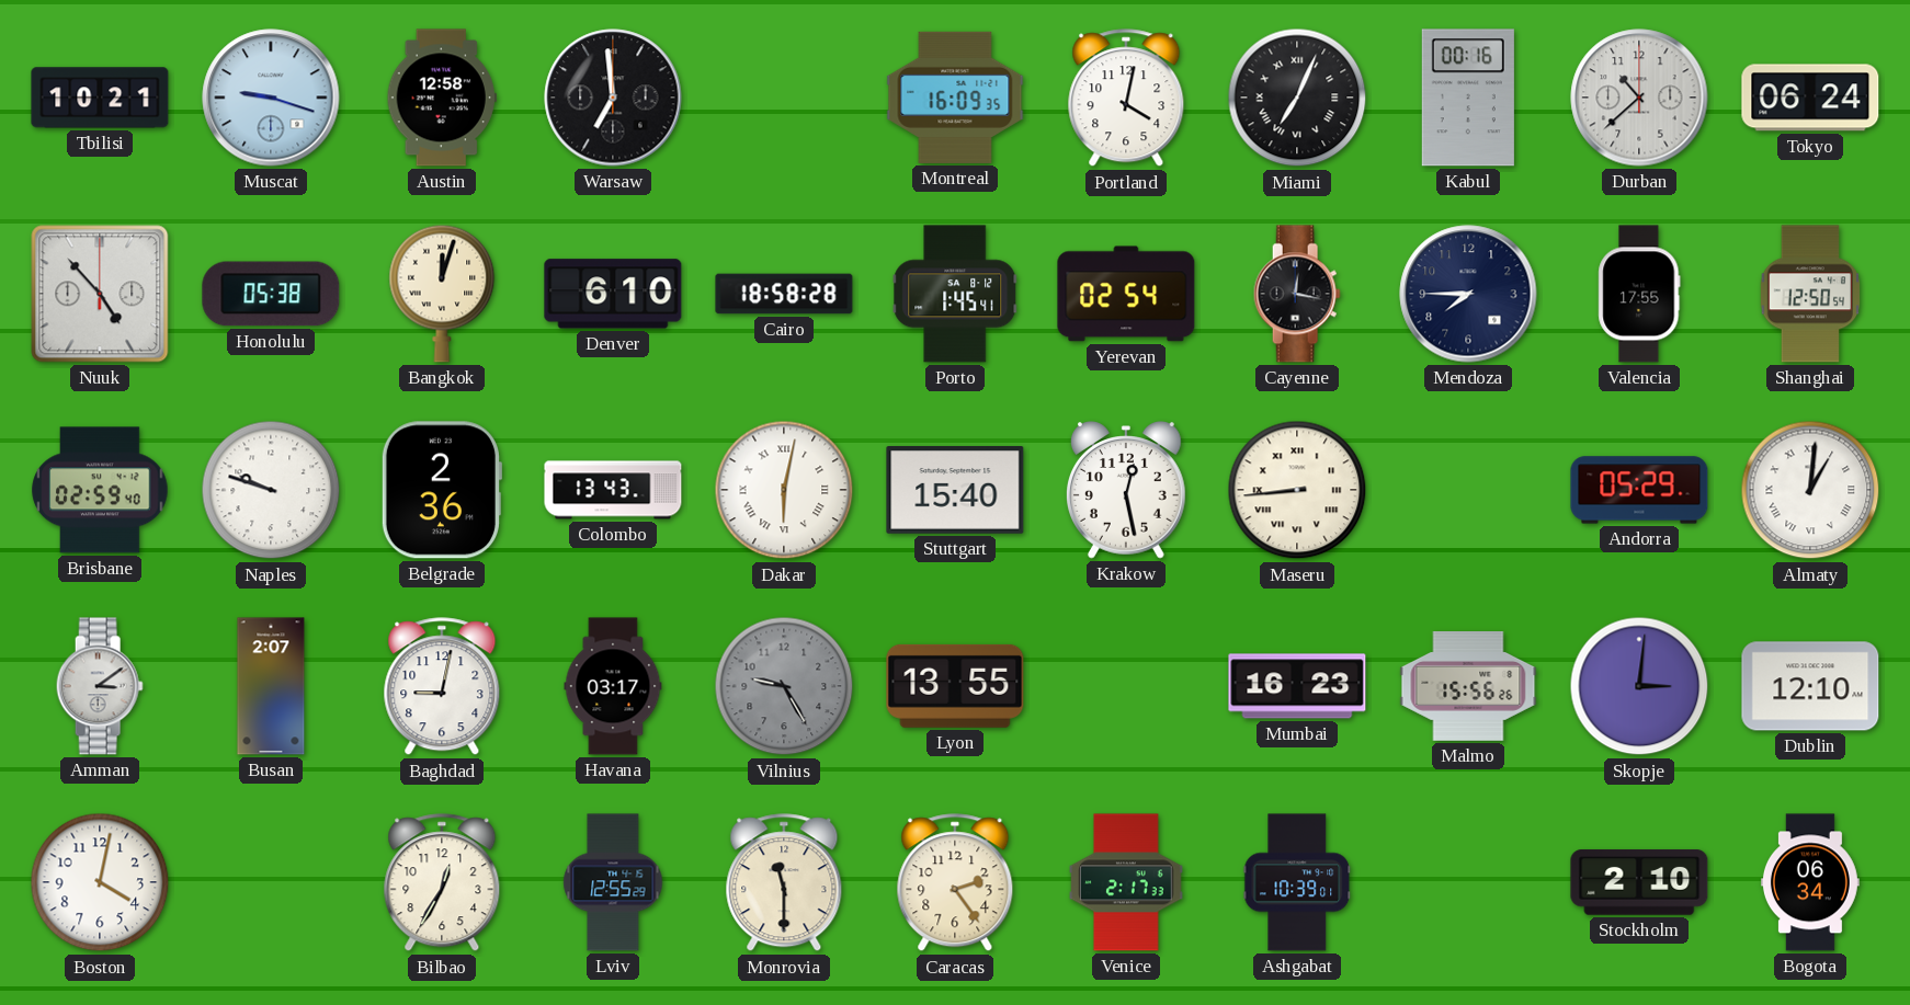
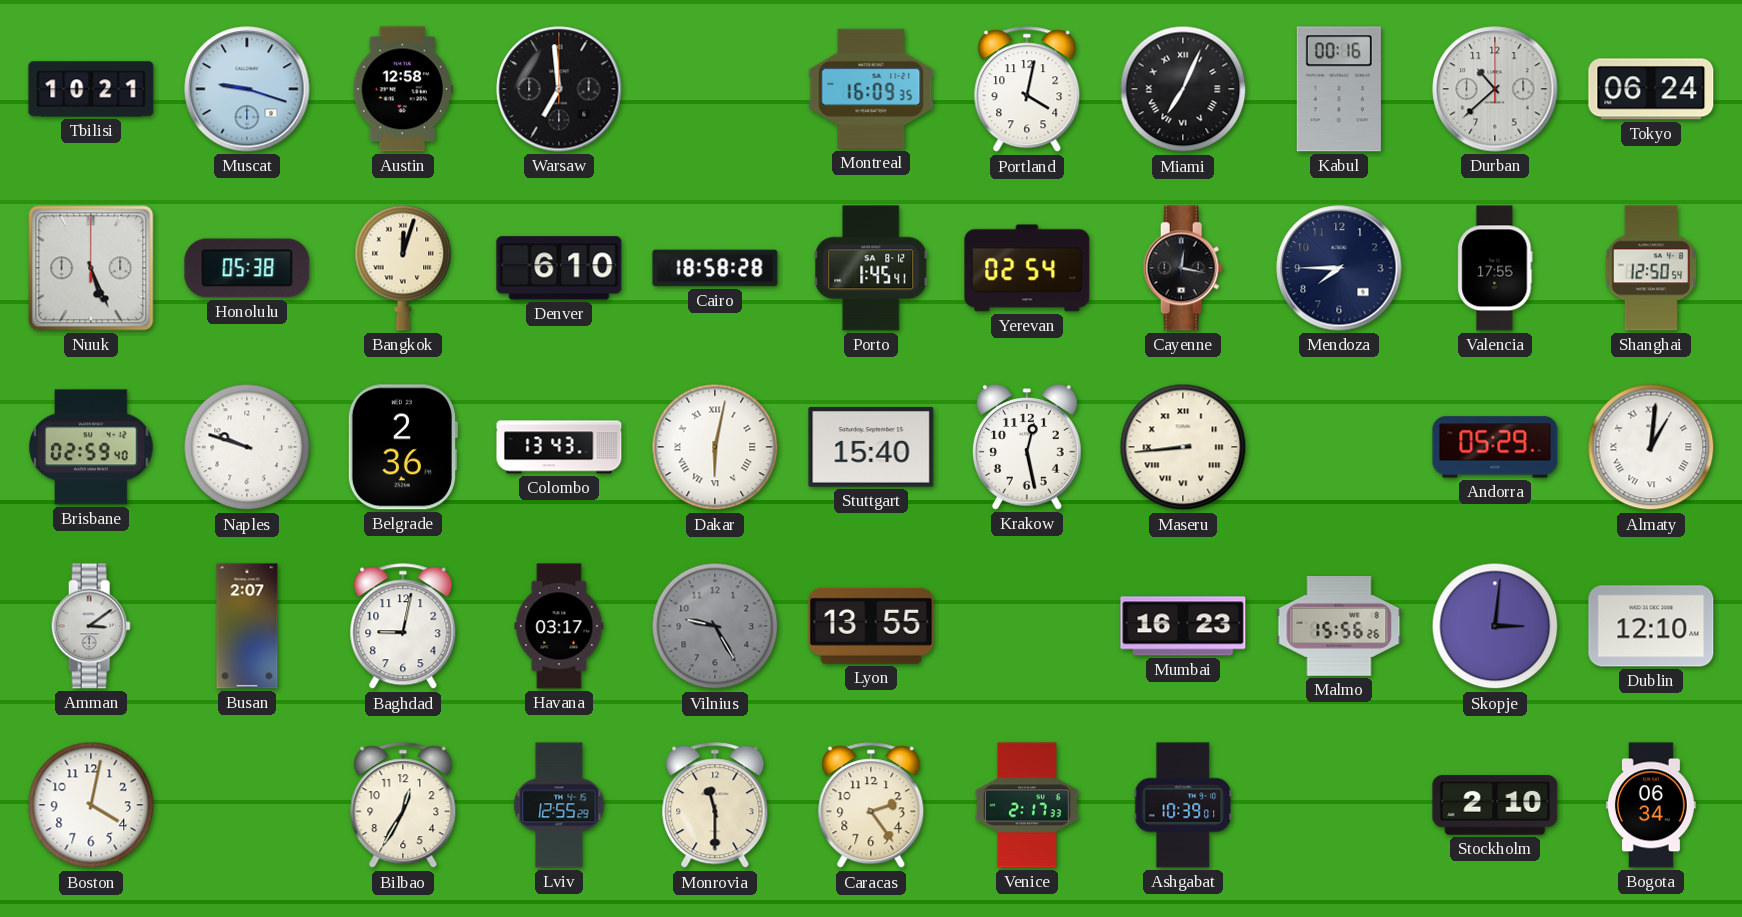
Nuuk: 4:53 -> 5:26
